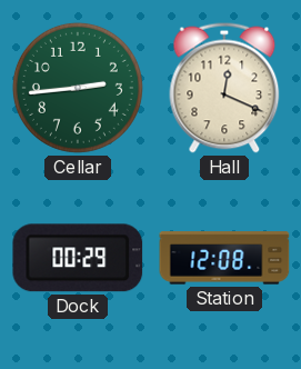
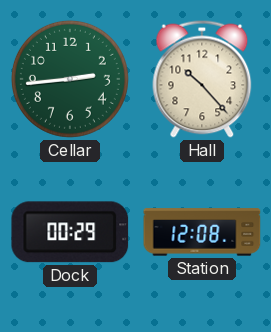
Hall: 12:19 -> 10:23
